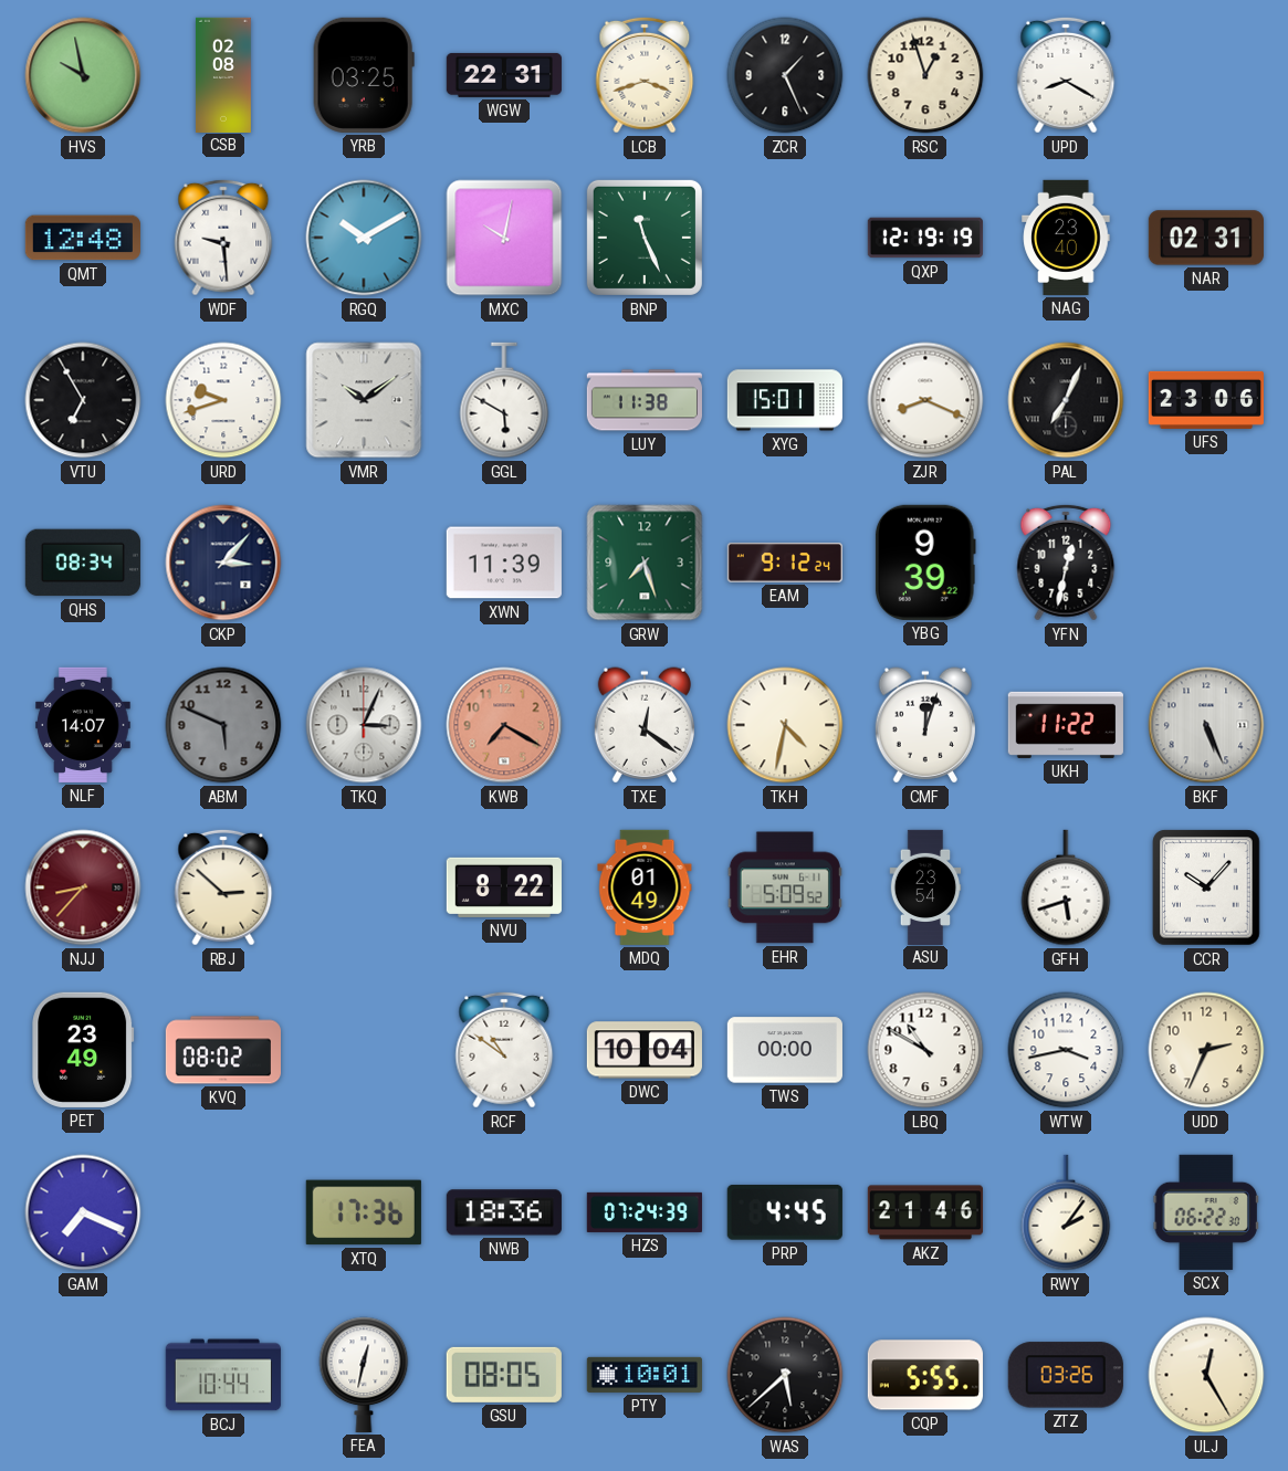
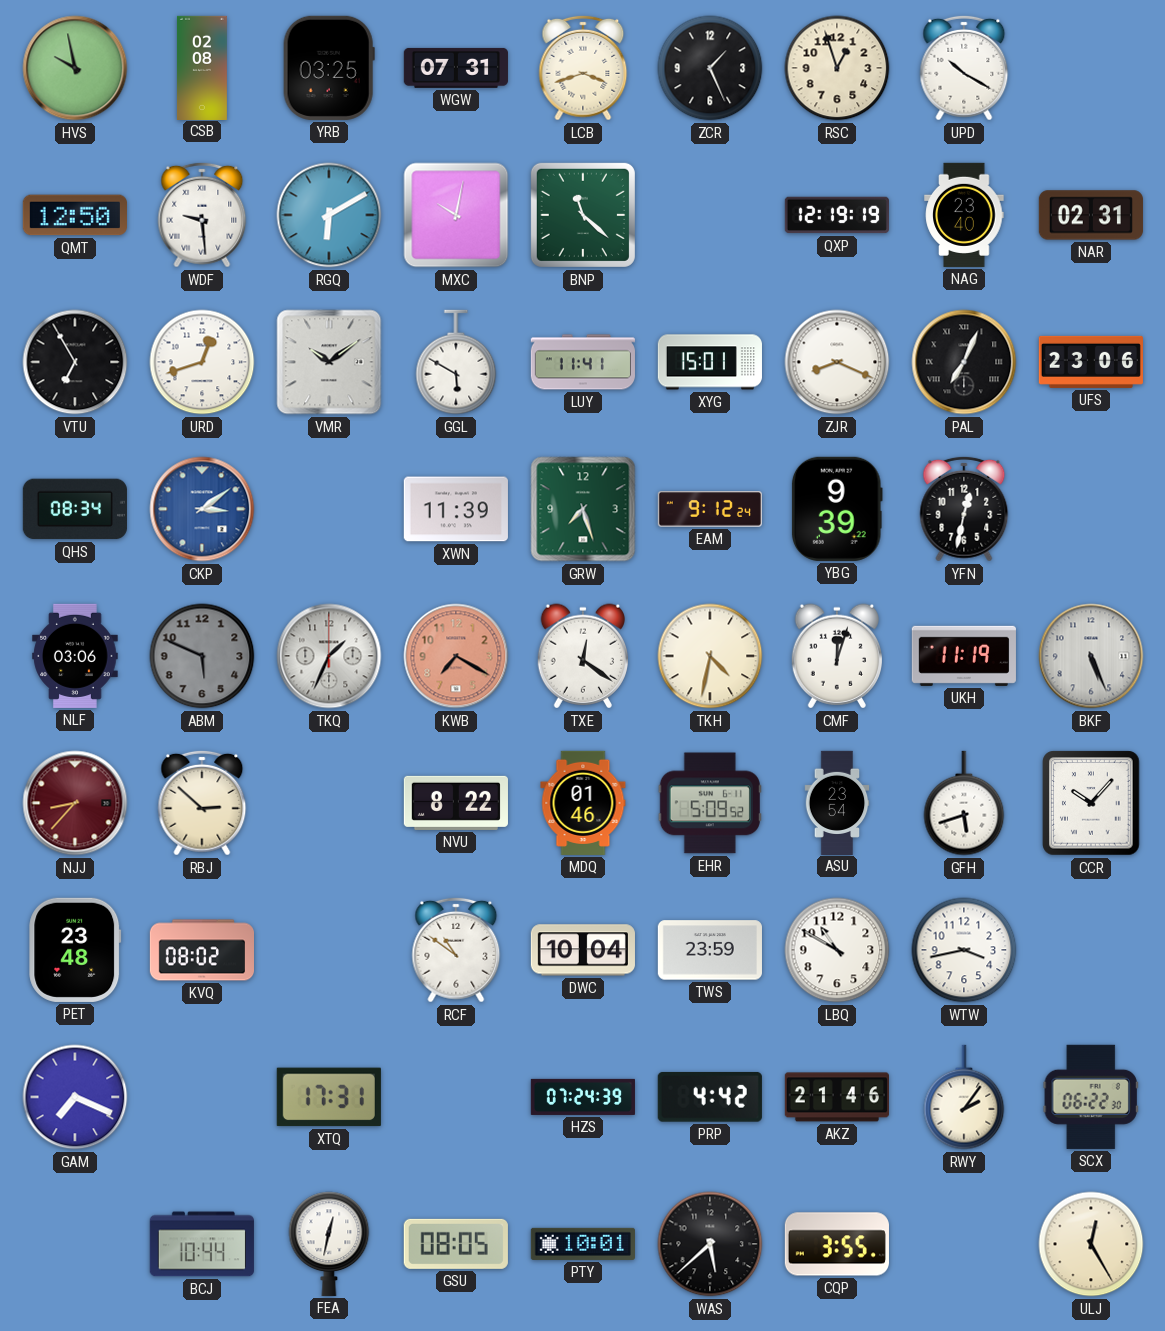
WGW: 22:31 -> 07:31
UPD: 8:20 -> 10:20
QMT: 12:48 -> 12:50
RGQ: 10:10 -> 6:10
BNP: 11:26 -> 11:22
URD: 9:42 -> 12:42
LUY: 11:38 -> 11:41
CKP: 3:07 -> 3:09
CKP dial: navy -> blue
NLF: 14:07 -> 03:06
TKQ: 3:04 -> 1:34
UKH: 11:22 -> 11:19
MDQ: 01:49 -> 01:46
PET: 23:49 -> 23:48
TWS: 00:00 -> 23:59
UDD: 2:34 -> none
XTQ: 17:36 -> 17:31
NWB: 18:36 -> none
PRP: 4:45 -> 4:42
CQP: 5:55 -> 3:55
ZTZ: 03:26 -> none
